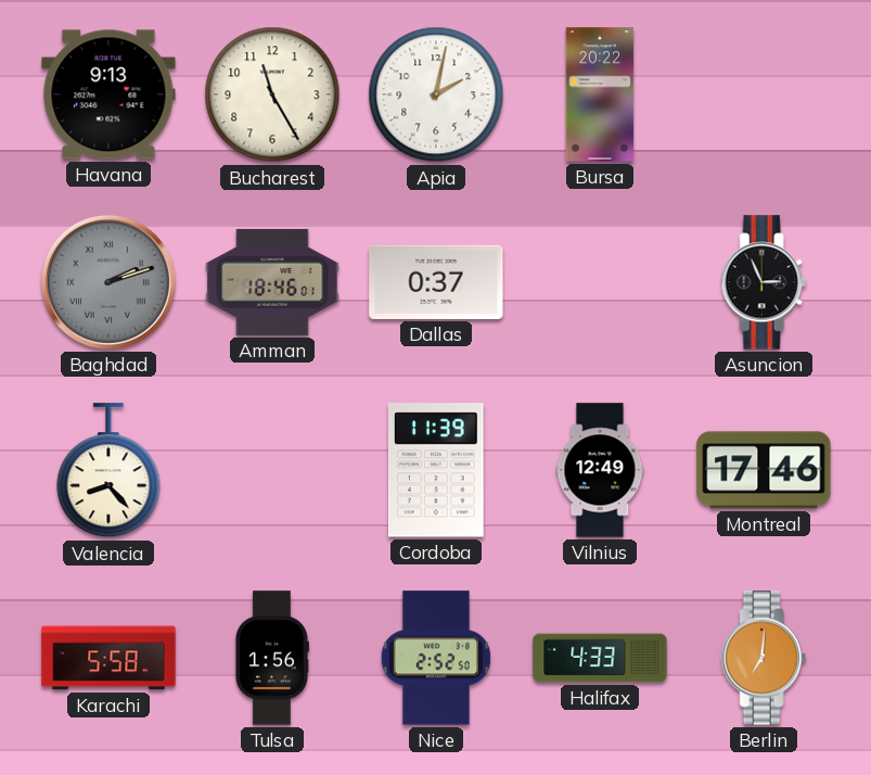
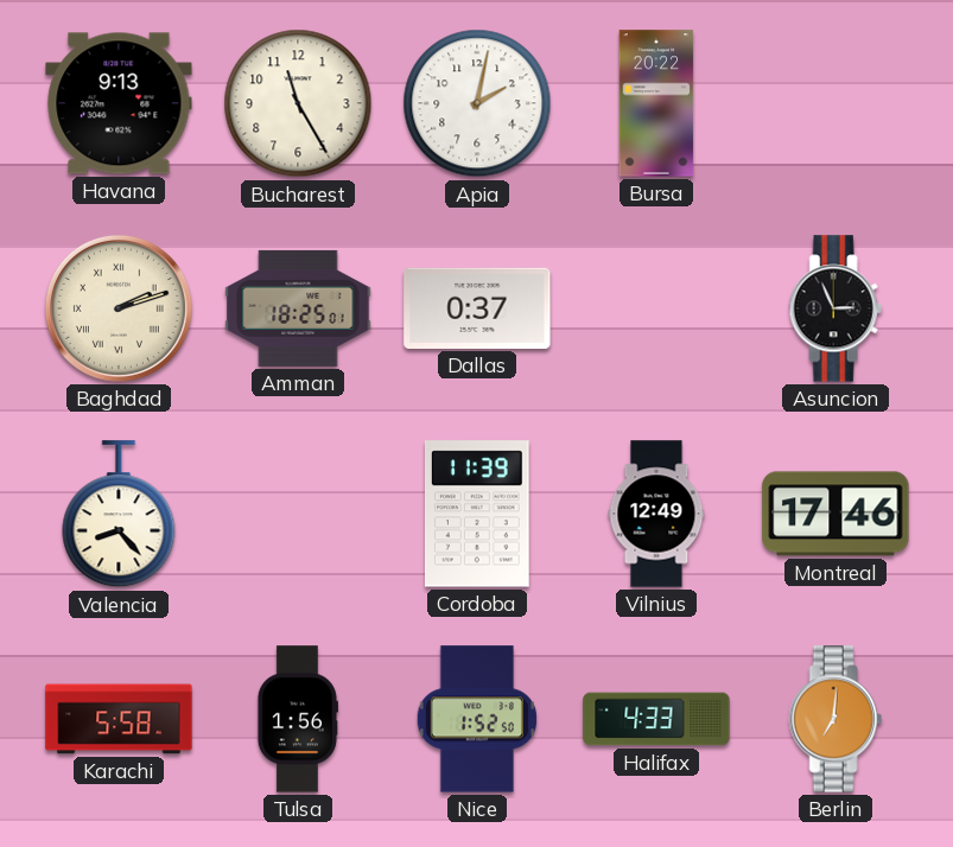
Baghdad dial: grey -> cream
Amman: 18:46 -> 18:25
Nice: 2:52 -> 1:52
